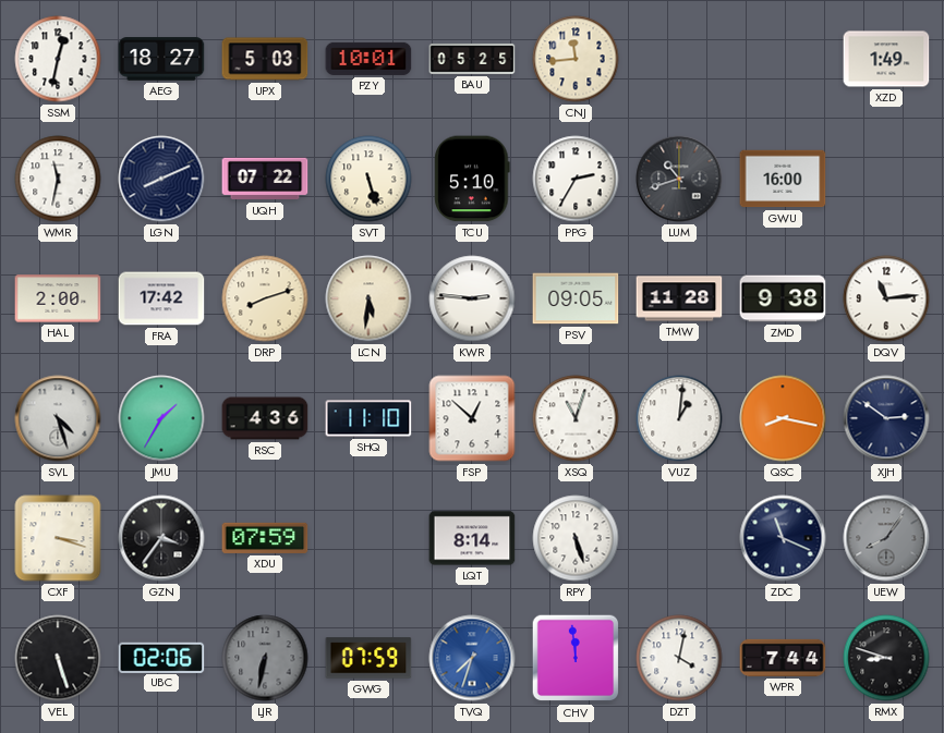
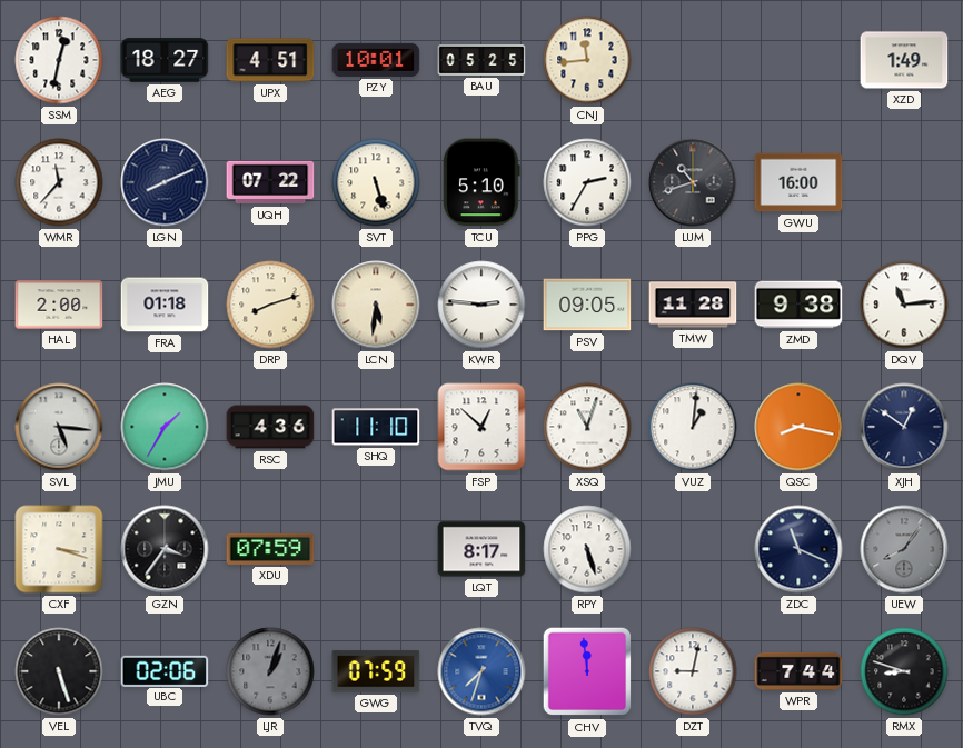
UPX: 5:03 -> 4:51
WMR: 11:32 -> 11:37
FRA: 17:42 -> 01:18
SVL: 4:27 -> 5:16
XJH: 2:51 -> 12:51
LQT: 8:14 -> 8:17
LJR: 6:32 -> 1:03
DZT: 4:02 -> 9:02
